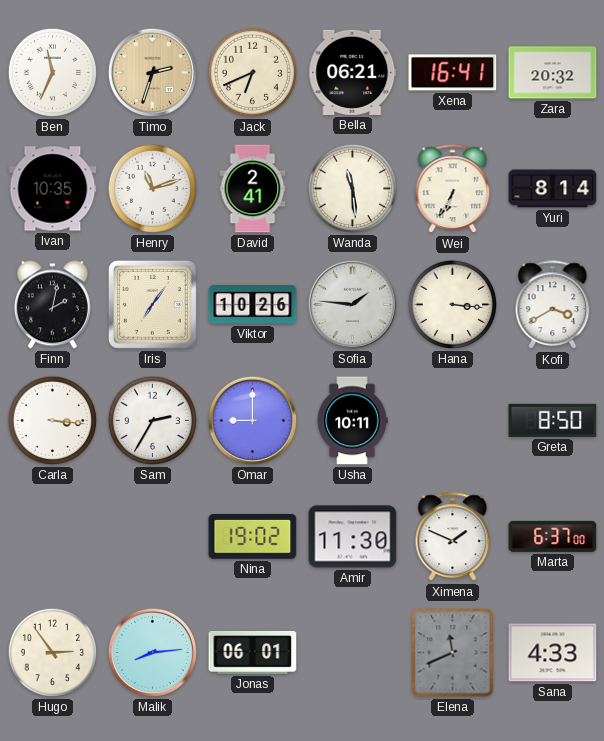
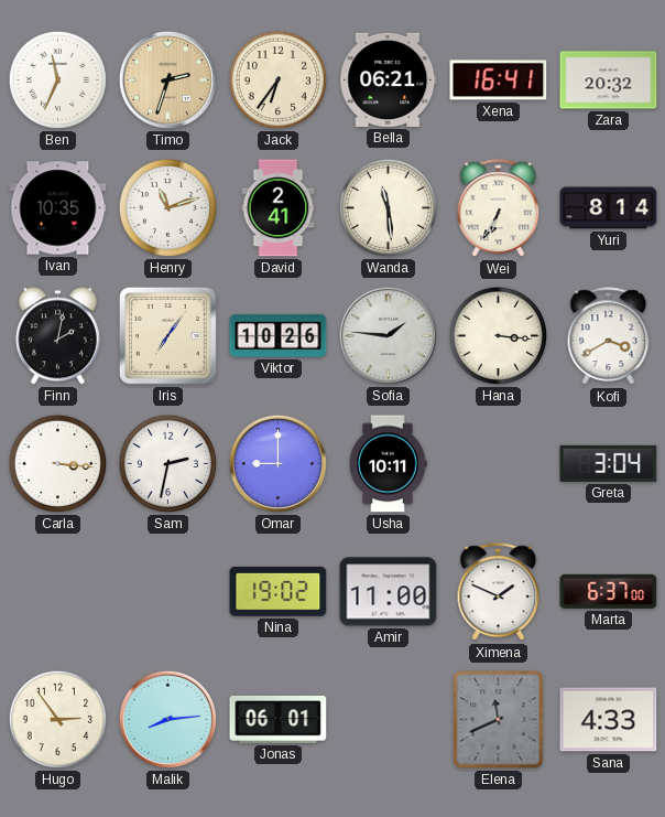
Jack: 6:41 -> 6:36
Sam: 2:35 -> 2:32
Greta: 8:50 -> 3:04
Amir: 11:30 -> 11:00
